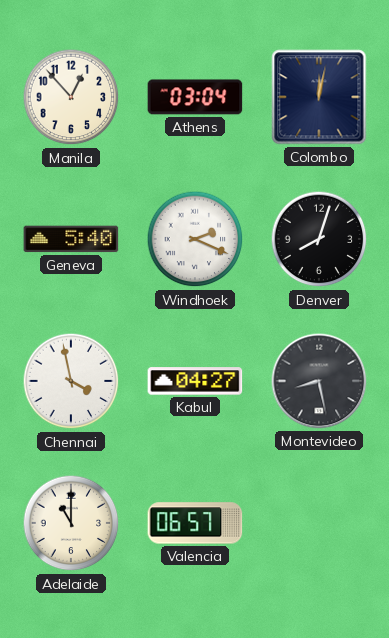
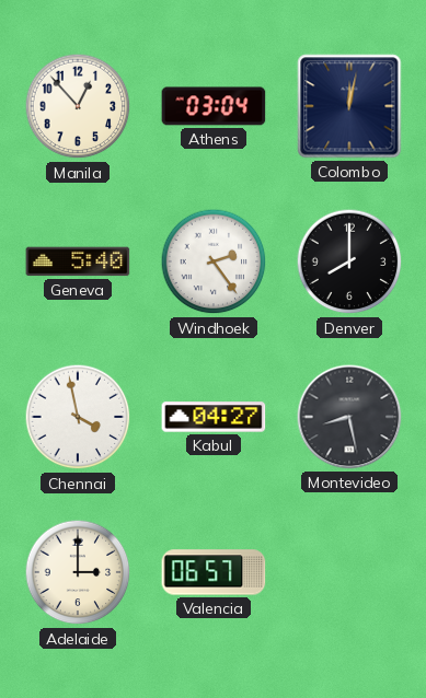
Windhoek: 2:19 -> 2:24
Denver: 8:03 -> 8:00
Adelaide: 11:00 -> 3:00
